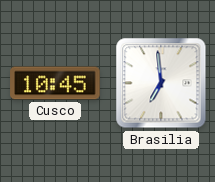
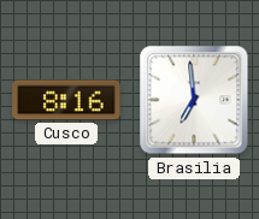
Cusco: 10:45 -> 8:16
